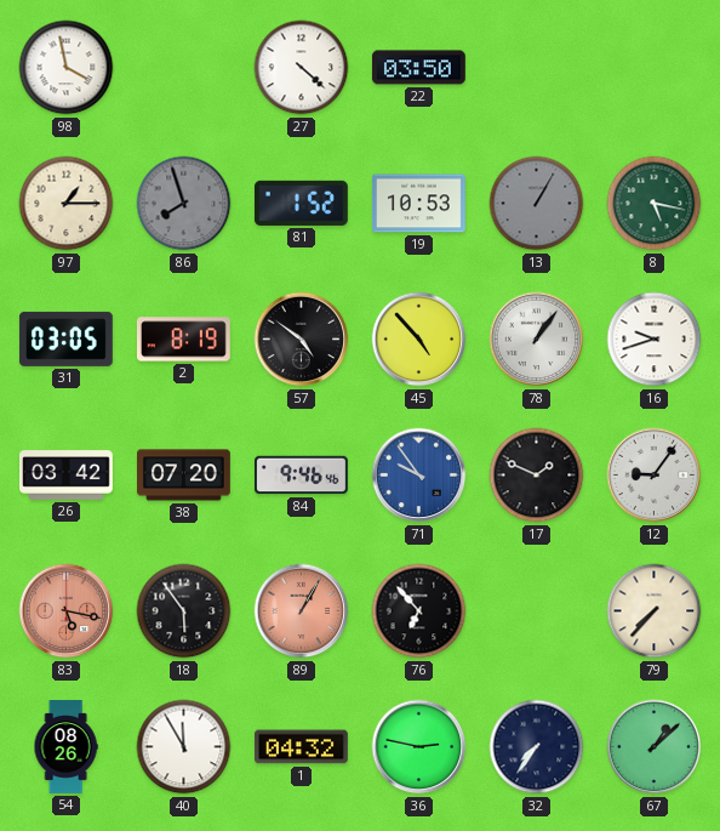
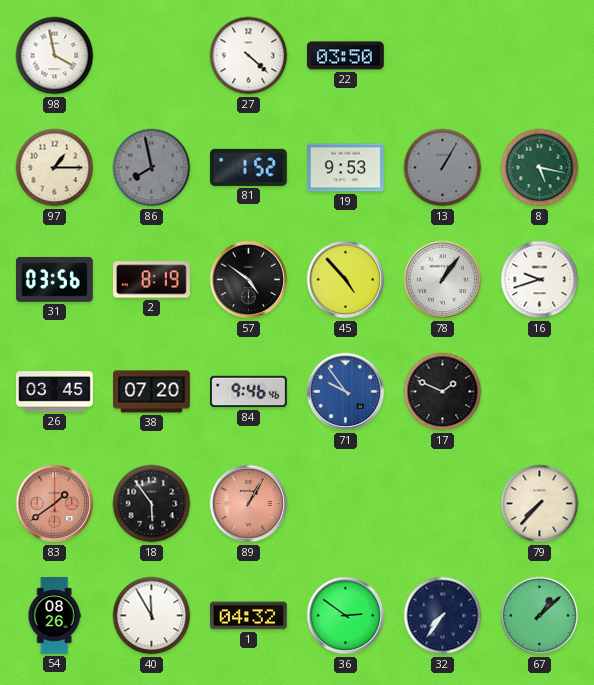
86: 7:57 -> 7:58
19: 10:53 -> 9:53
31: 03:05 -> 03:56
26: 03:42 -> 03:45
12: 9:06 -> none
83: 5:17 -> 1:39
76: 6:53 -> none
36: 2:47 -> 2:51
